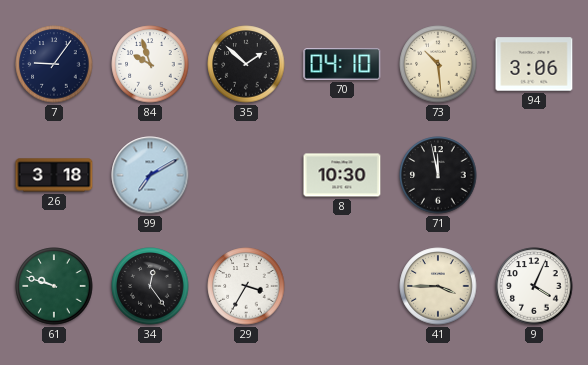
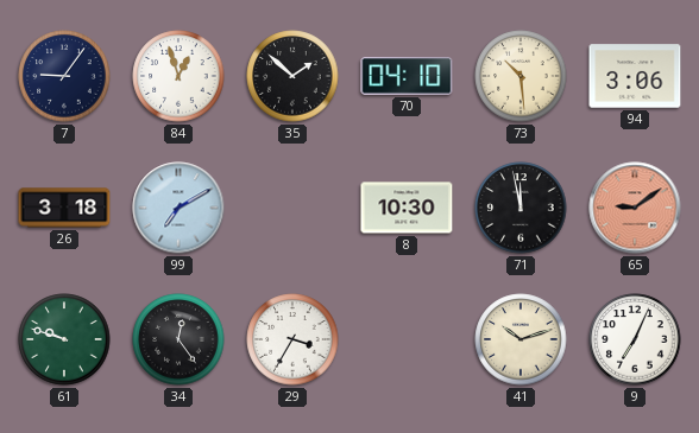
84: 9:57 -> 12:57
65: none -> 9:09
41: 3:45 -> 10:12
9: 4:04 -> 7:04
